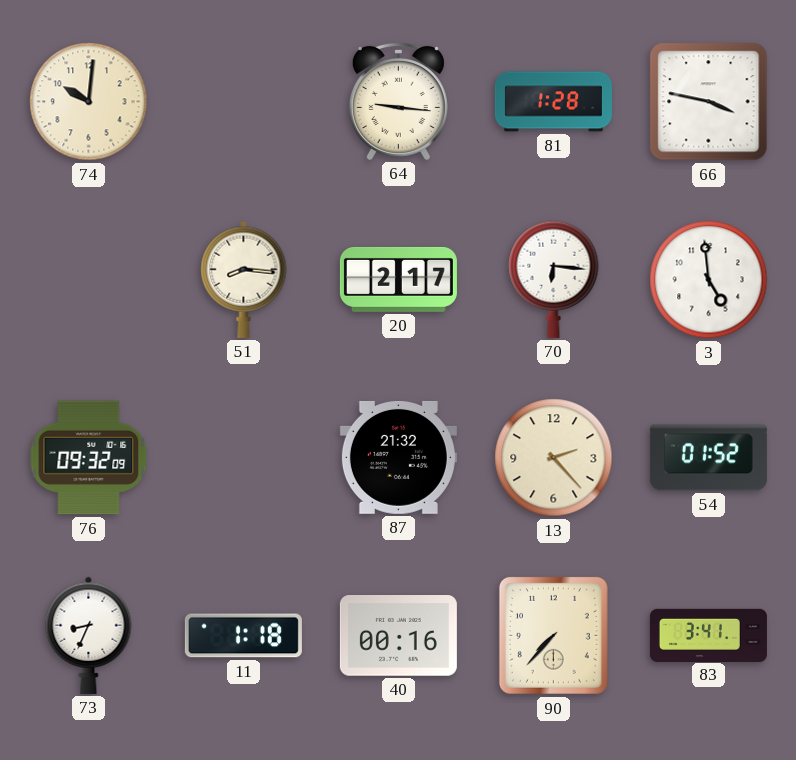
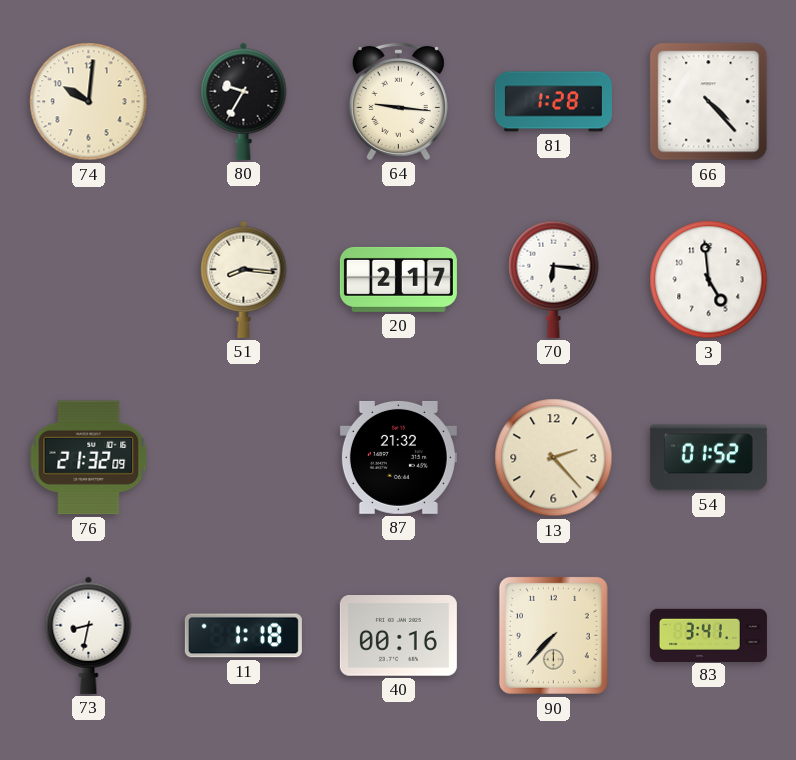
80: none -> 9:35
66: 3:47 -> 4:23
76: 09:32 -> 21:32
73: 8:34 -> 8:32
